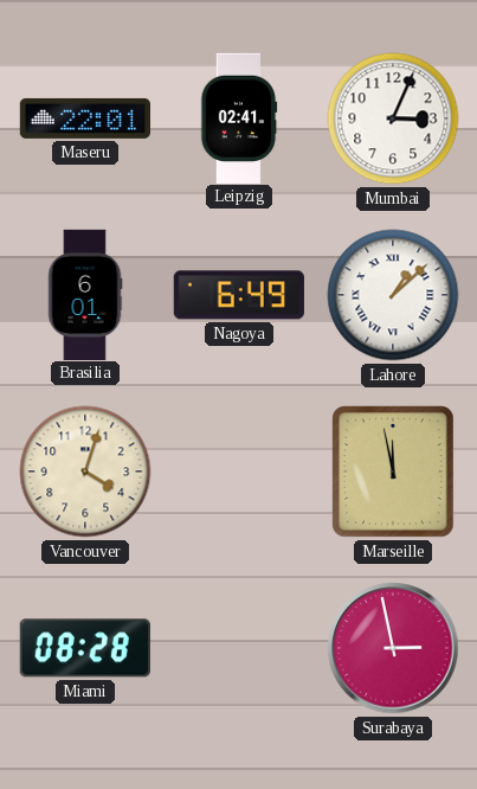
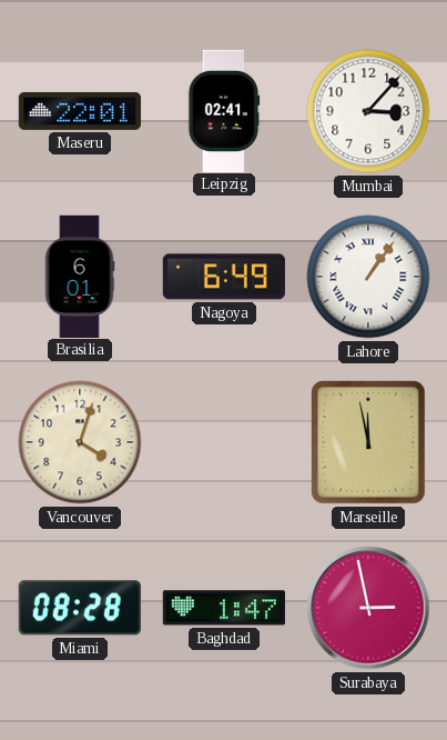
Mumbai: 3:04 -> 3:07
Lahore: 1:08 -> 1:06
Baghdad: none -> 1:47
